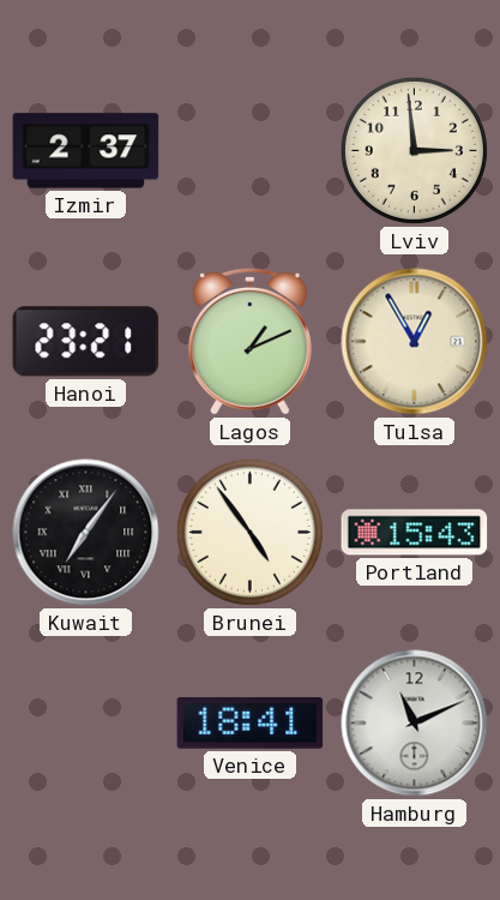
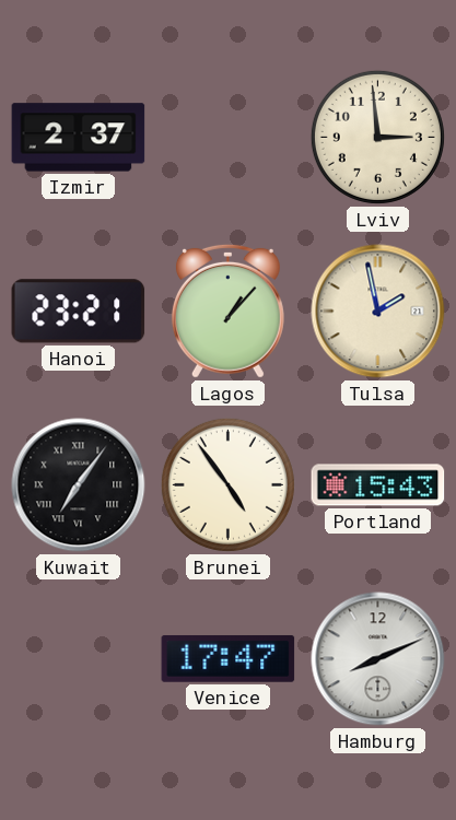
Lagos: 1:11 -> 1:07
Tulsa: 12:55 -> 1:58
Venice: 18:41 -> 17:47
Hamburg: 11:11 -> 8:11
